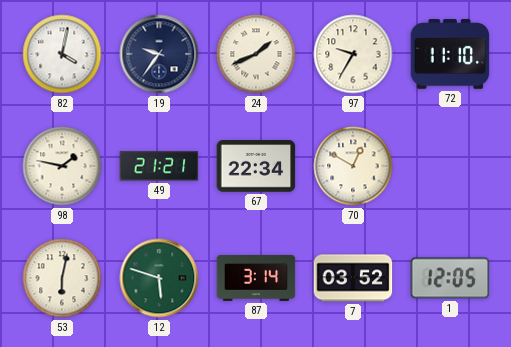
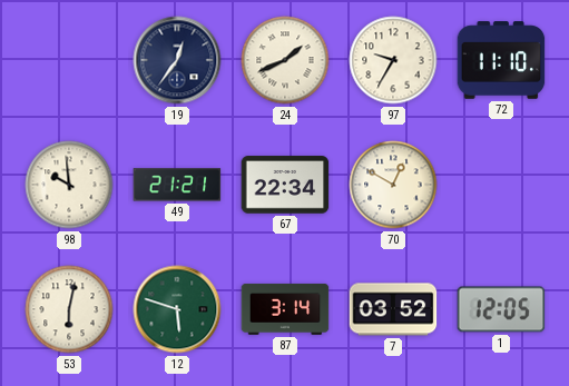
82: 4:02 -> none
19: 9:36 -> 12:36
98: 1:47 -> 9:59
